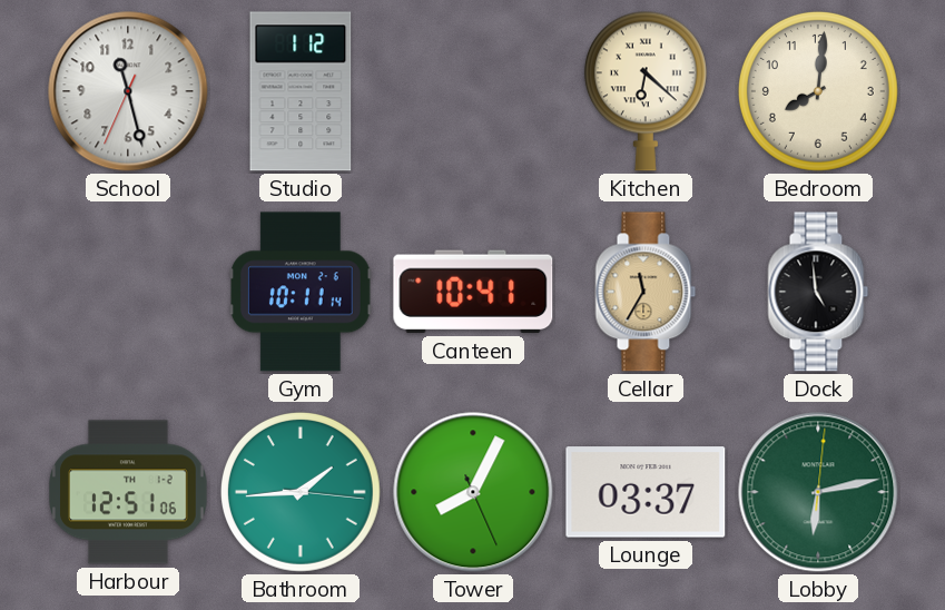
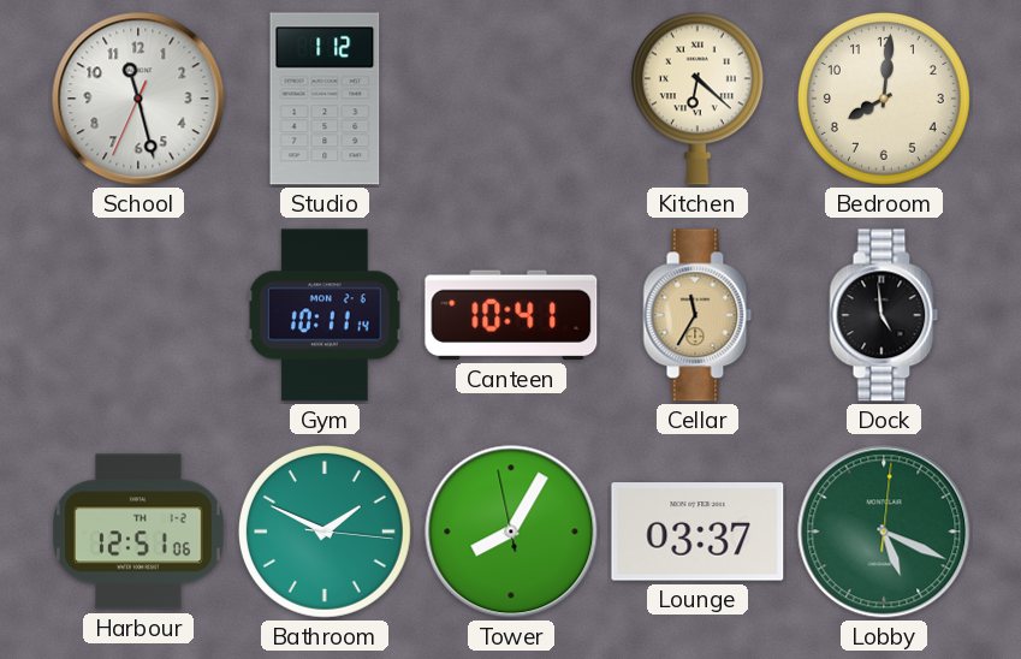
Bathroom: 1:44 -> 1:49
Tower: 8:04:26 -> 8:04:58
Lobby: 6:13 -> 5:19
